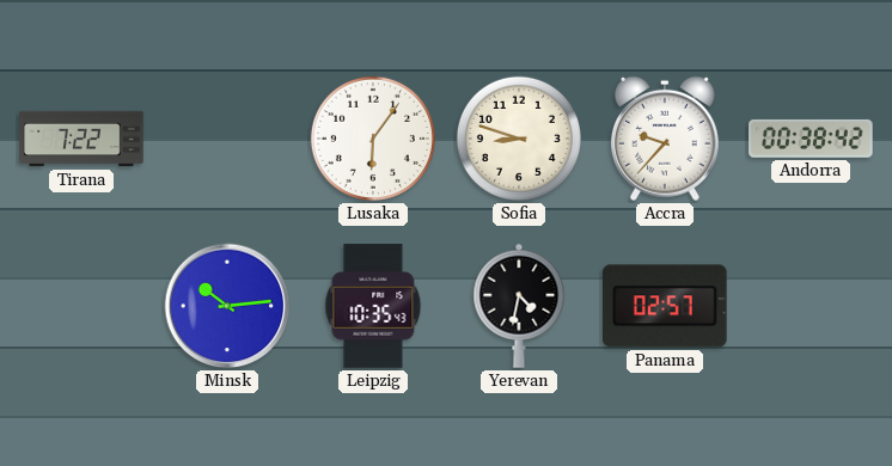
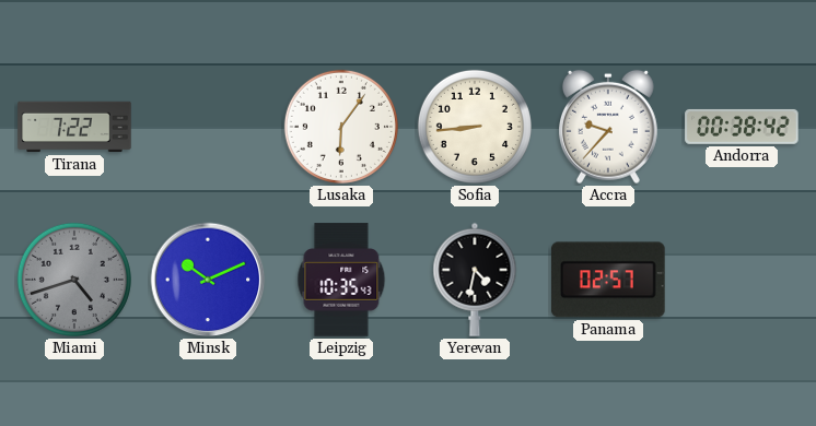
Sofia: 8:48 -> 8:44
Miami: none -> 4:42
Minsk: 10:14 -> 10:11
